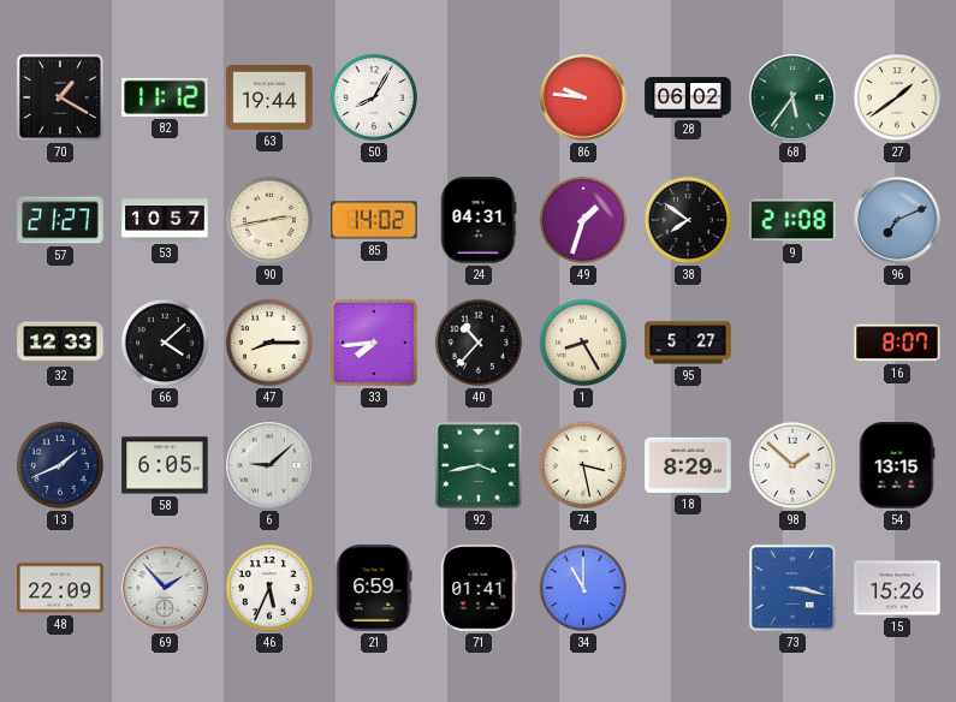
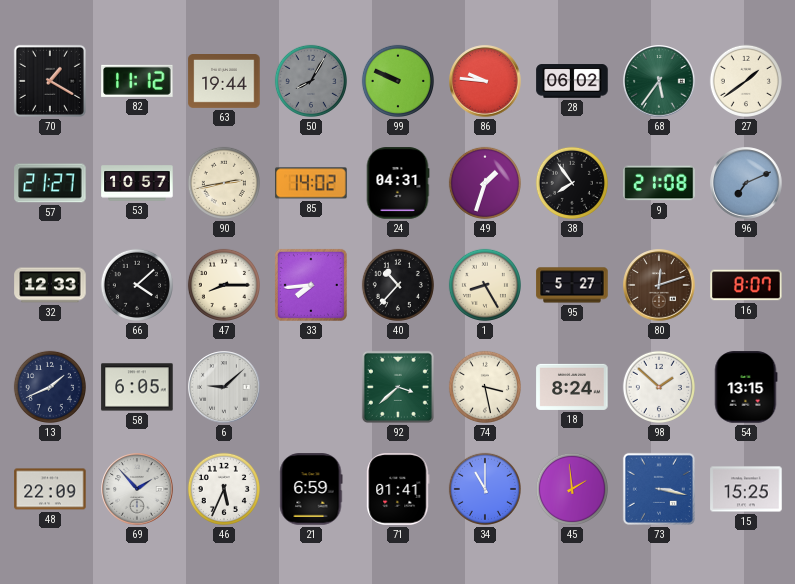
50 dial: white -> grey
99: none -> 9:49
38: 7:51 -> 7:54
80: none -> 12:12
92: 3:43 -> 3:38
18: 8:29 -> 8:24
45: none -> 1:59
15: 15:26 -> 15:25
